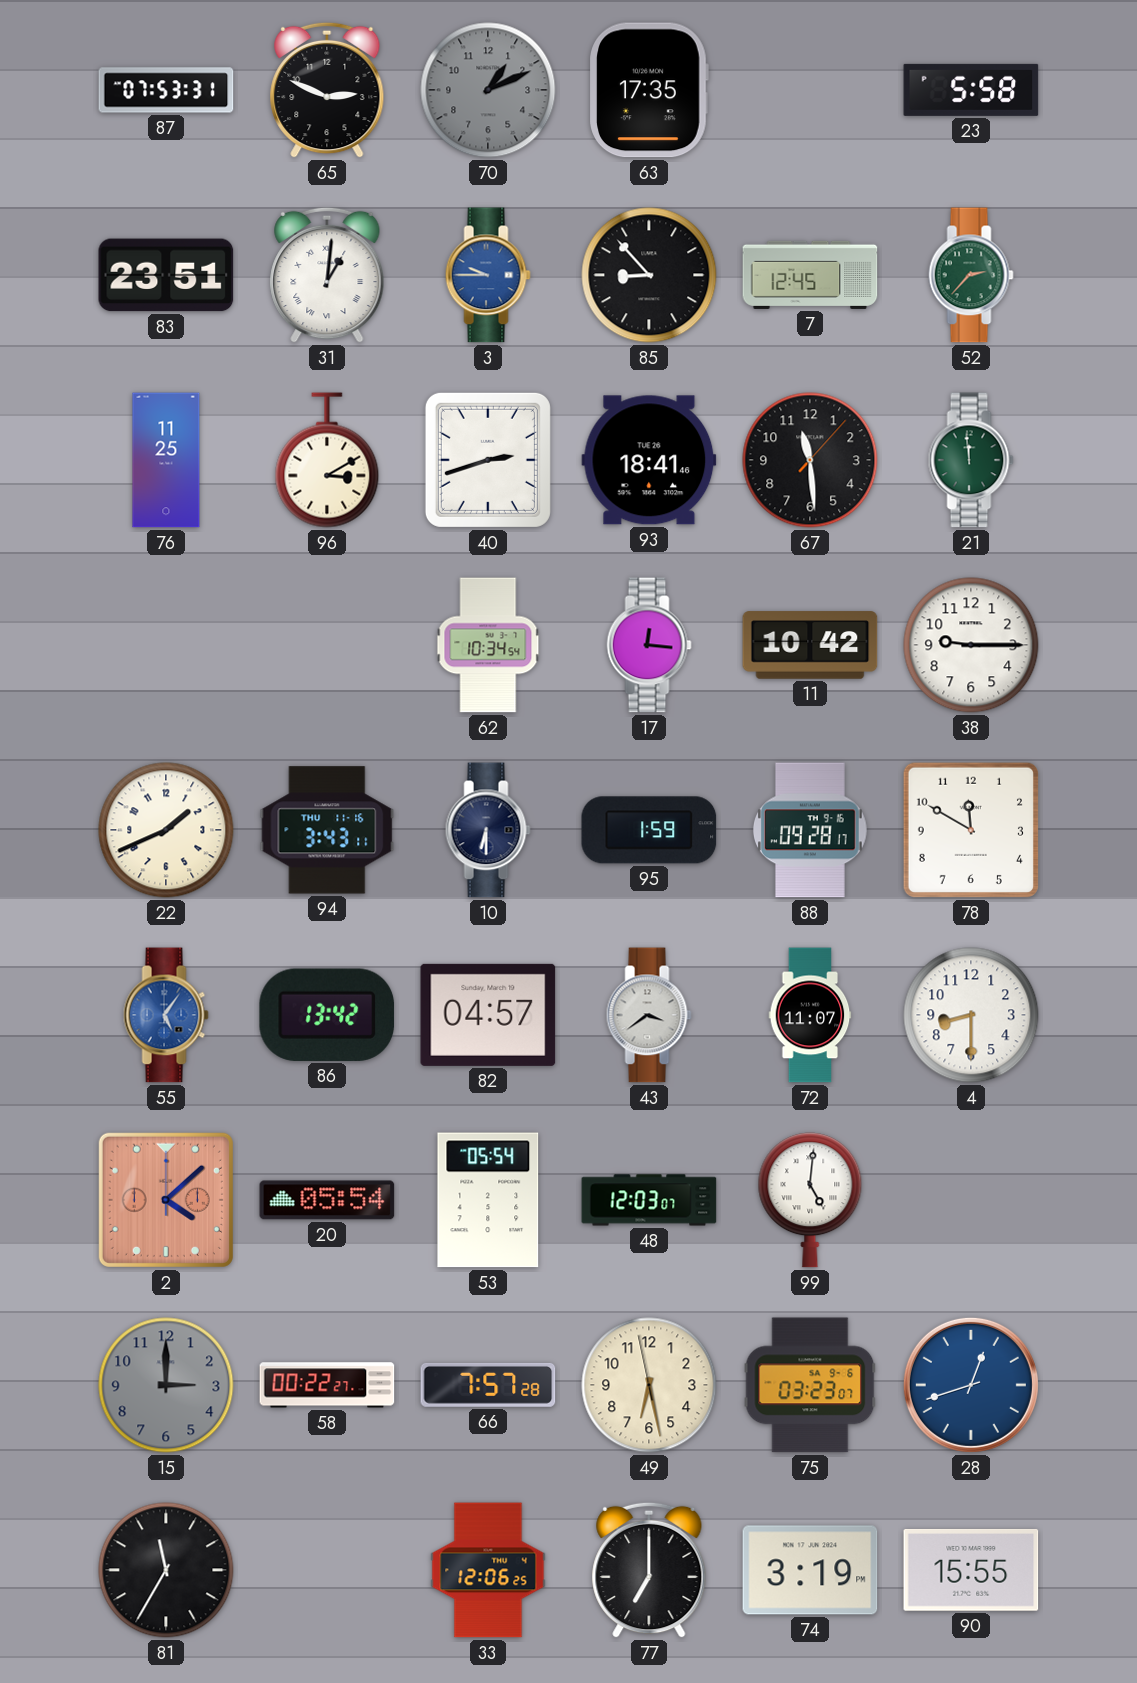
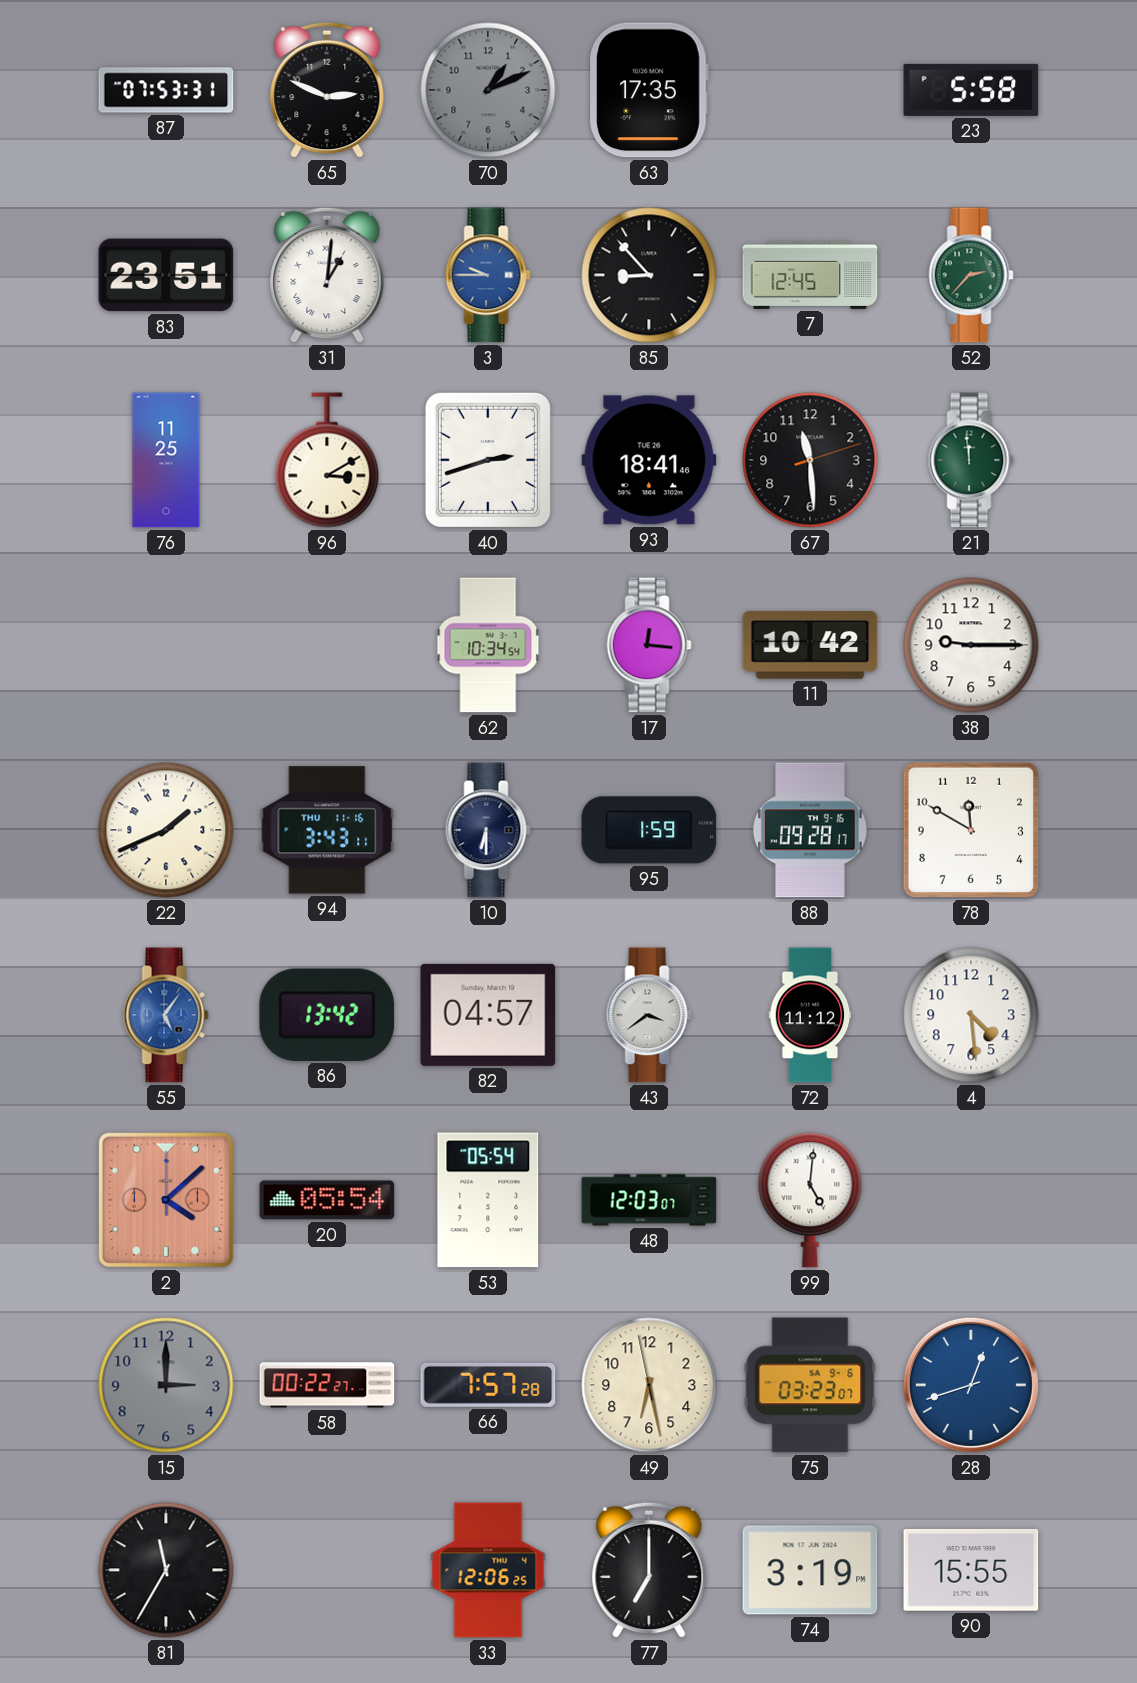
67: 11:29:07 -> 11:29:12
72: 11:07 -> 11:12
4: 8:30 -> 4:29
